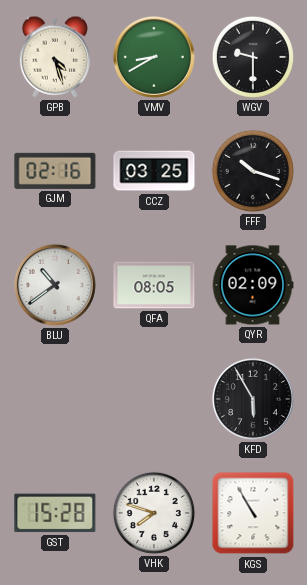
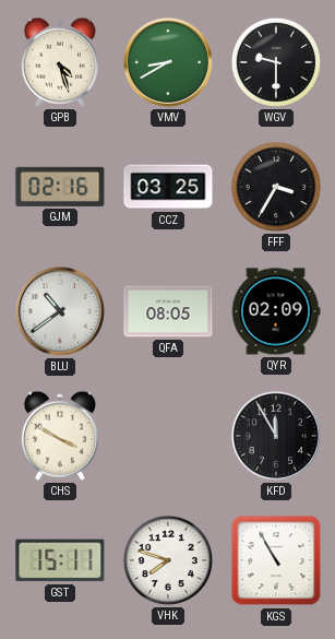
FFF: 10:18 -> 3:35
CHS: none -> 3:50
KFD: 5:55 -> 11:55
GST: 15:28 -> 15:11
